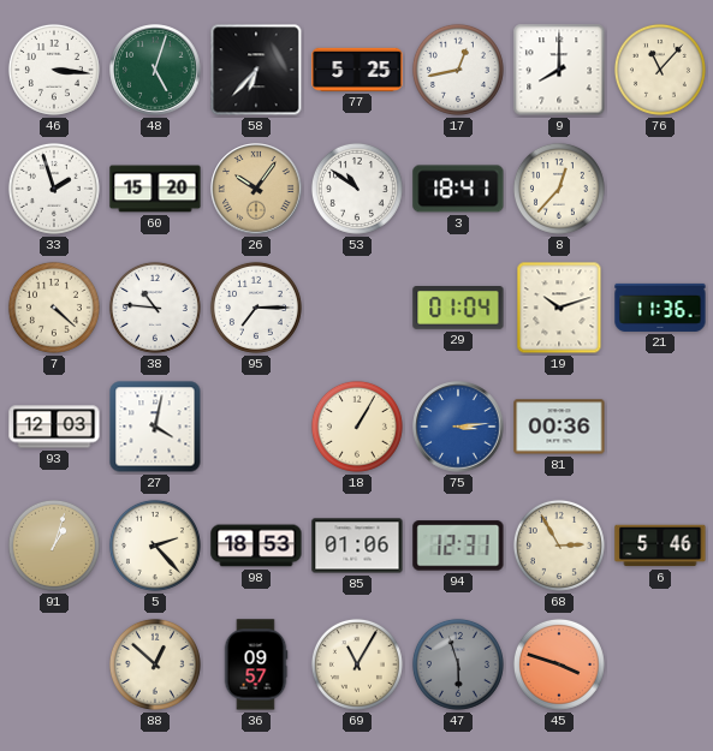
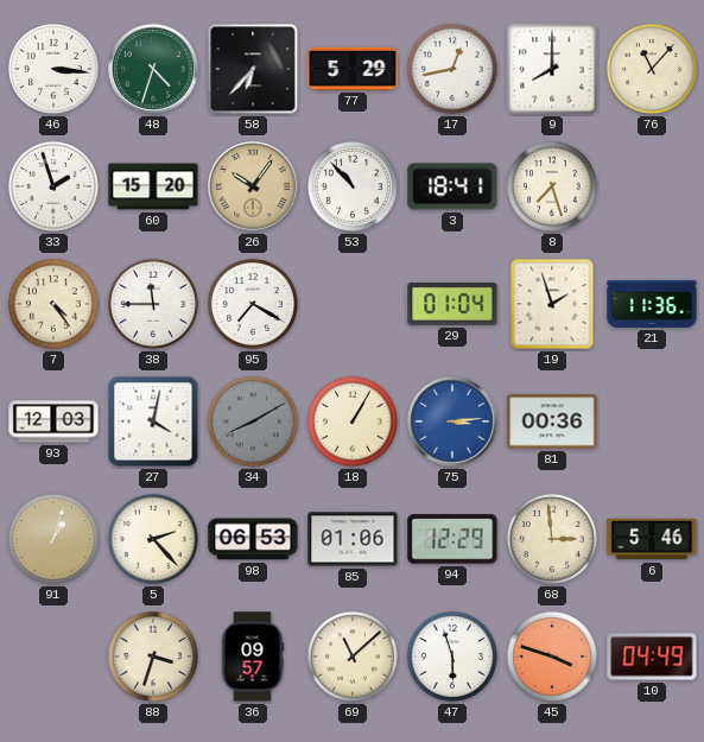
48: 5:03 -> 4:33
77: 5:25 -> 5:29
53: 10:51 -> 10:53
8: 12:37 -> 7:27
7: 4:22 -> 4:24
38: 10:46 -> 11:45
95: 7:15 -> 7:20
19: 10:12 -> 1:57
34: none -> 8:10
98: 18:53 -> 06:53
94: 12:31 -> 12:29
68: 2:55 -> 2:59
88: 12:52 -> 3:33
69: 11:05 -> 11:08
47 dial: grey -> white
10: none -> 04:49
